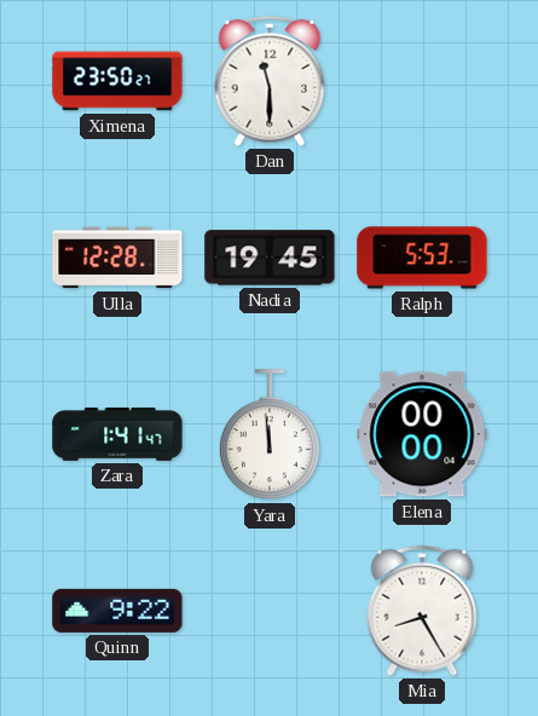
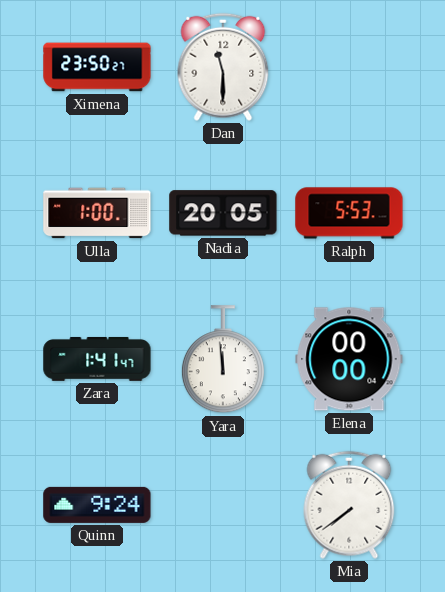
Ulla: 12:28 -> 1:00
Nadia: 19:45 -> 20:05
Quinn: 9:22 -> 9:24
Mia: 8:25 -> 7:39
